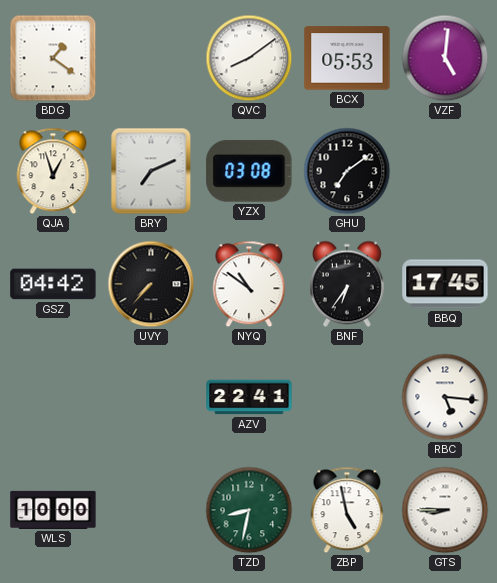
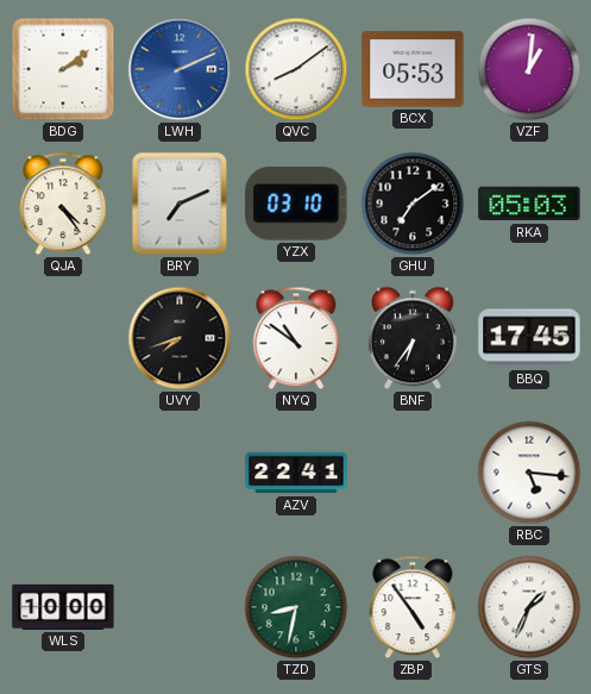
BDG: 1:21 -> 2:09
LWH: none -> 2:11
VZF: 5:01 -> 1:01
QJA: 12:57 -> 4:24
YZX: 03:08 -> 03:10
RKA: none -> 05:03
GSZ: 04:42 -> none
UVY: 7:37 -> 7:42
ZBP: 4:58 -> 4:54
GTS: 8:45 -> 1:34
